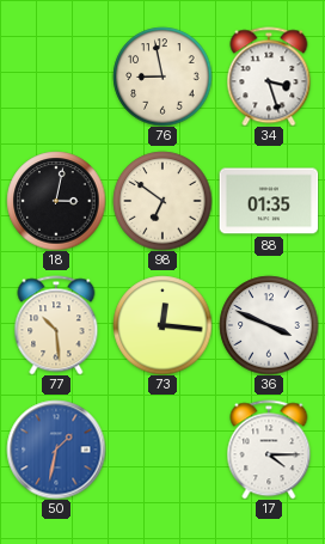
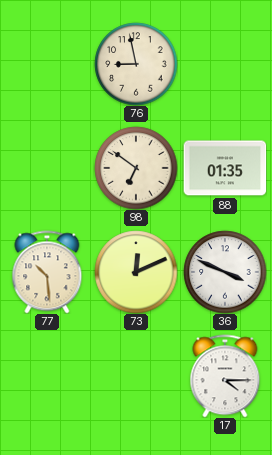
34: 3:27 -> none
18: 3:02 -> none
73: 12:16 -> 12:11
50: 1:32 -> none
